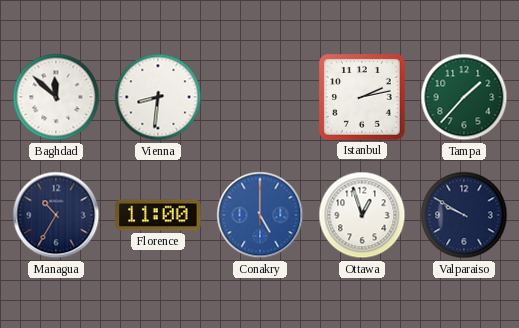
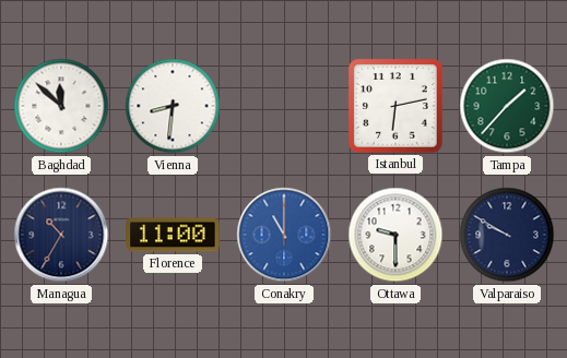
Istanbul: 2:13 -> 6:13
Conakry: 5:00 -> 11:00
Ottawa: 12:57 -> 9:30
